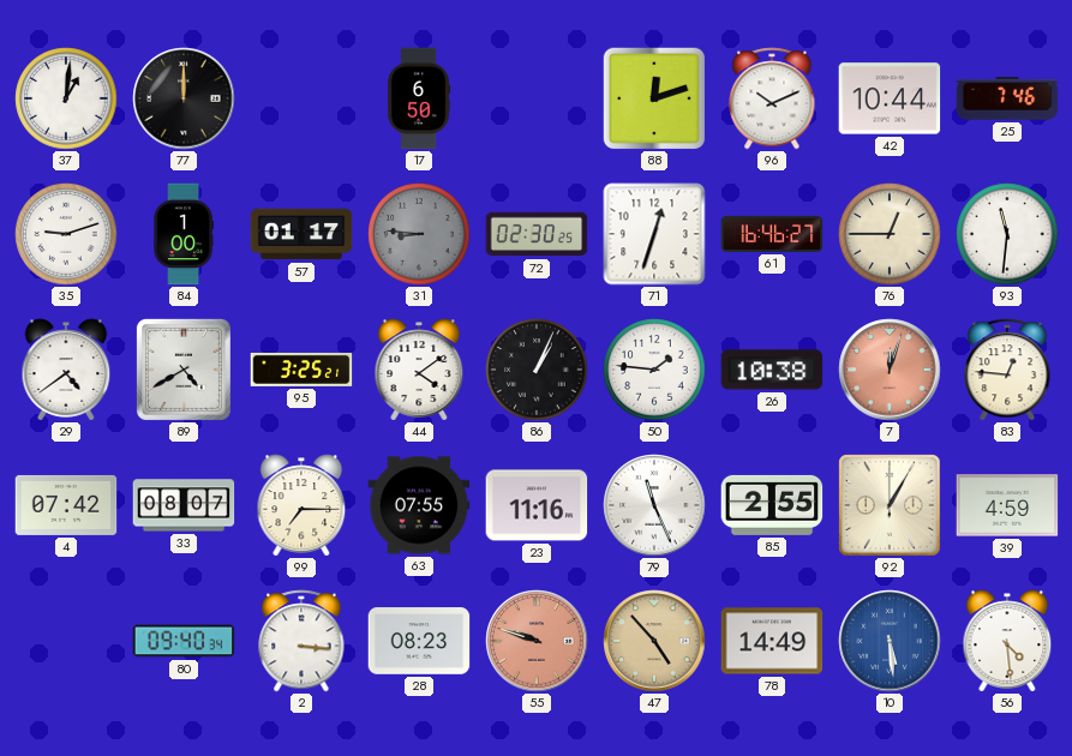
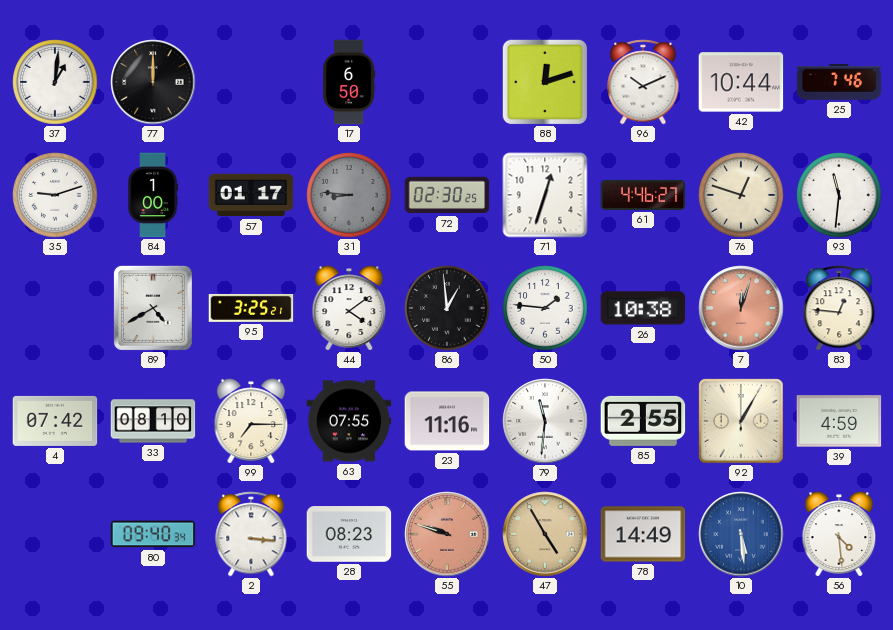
61: 16:46 -> 4:46
76: 12:45 -> 12:48
29: 4:39 -> none
86: 1:04 -> 12:59
33: 08:07 -> 08:10
79: 11:26 -> 11:31
47: 4:53 -> 4:55
